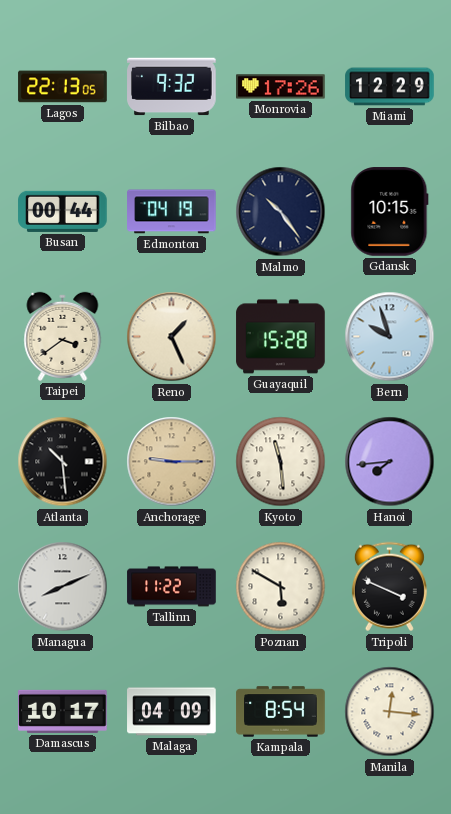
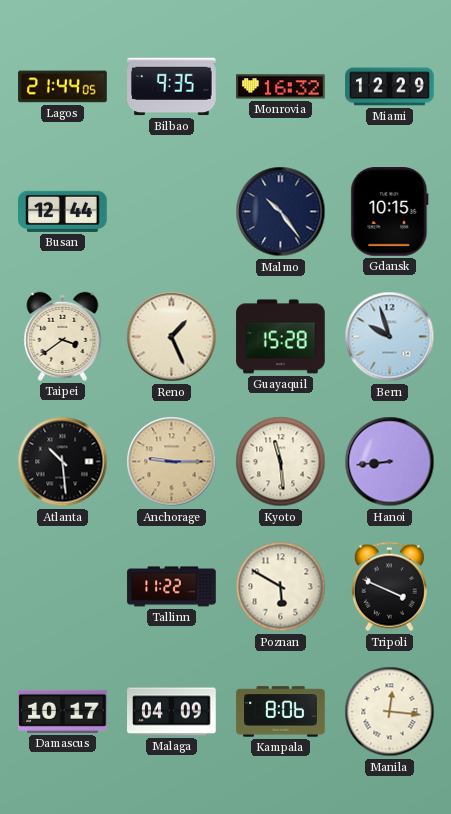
Lagos: 22:13 -> 21:44
Bilbao: 9:32 -> 9:35
Monrovia: 17:26 -> 16:32
Busan: 00:44 -> 12:44
Edmonton: 04:19 -> none
Hanoi: 7:44 -> 8:44
Managua: 8:11 -> none
Kampala: 8:54 -> 8:06
